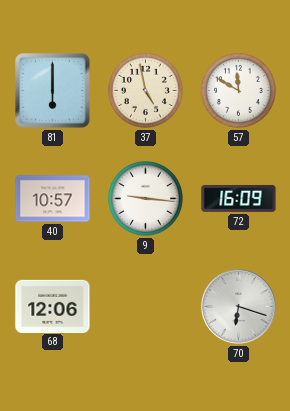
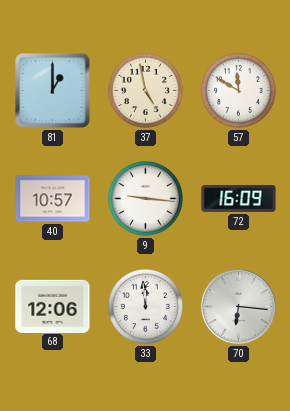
81: 6:00 -> 1:00
33: none -> 11:59
70: 6:18 -> 6:16
